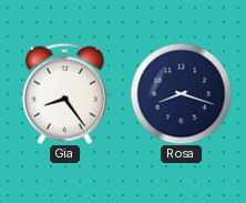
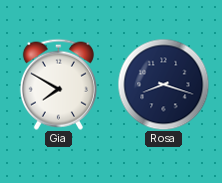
Gia: 8:24 -> 7:50
